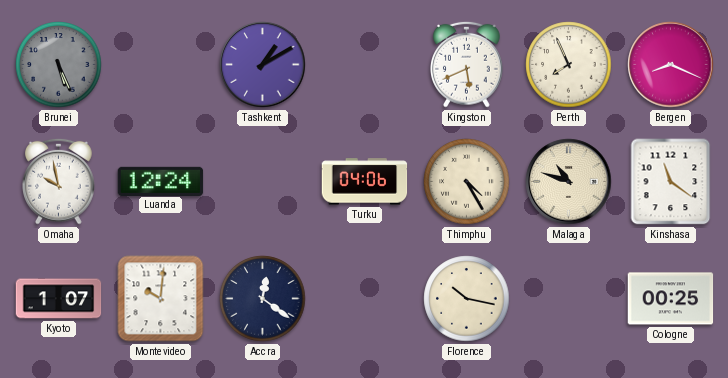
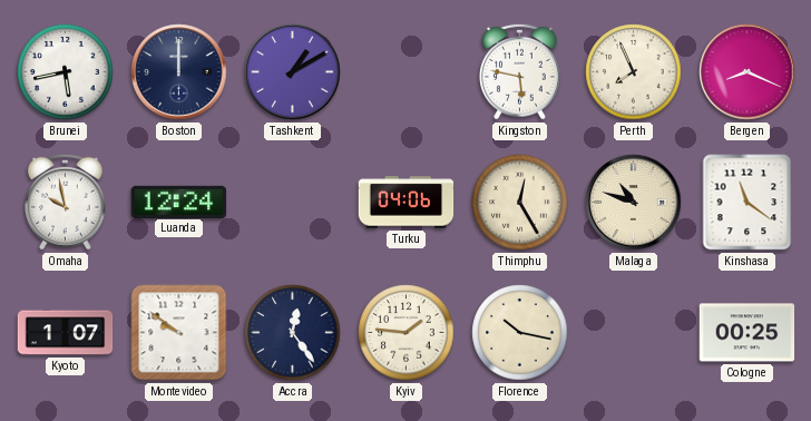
Brunei: 5:26 -> 5:43
Brunei dial: grey -> white
Boston: none -> 12:00
Kingston: 5:41 -> 5:47
Thimphu: 4:25 -> 12:25
Montevideo: 10:01 -> 9:51
Accra: 12:21 -> 12:24
Kyiv: none -> 1:46
